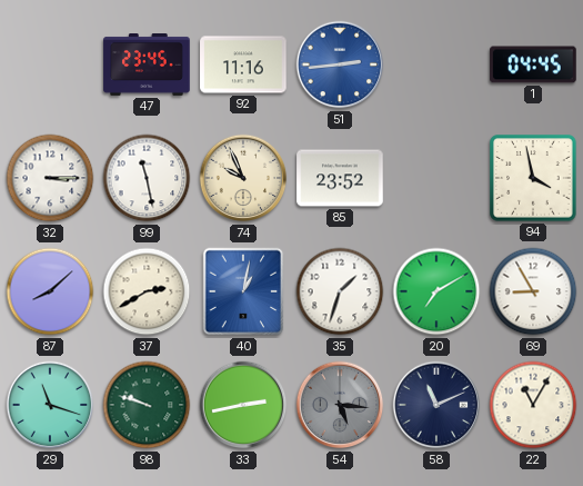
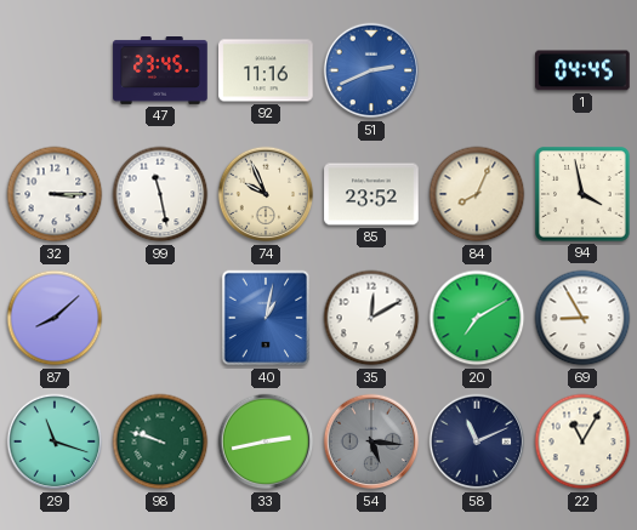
51: 2:44 -> 2:41
84: none -> 8:04
37: 2:40 -> none
35: 1:33 -> 12:10
